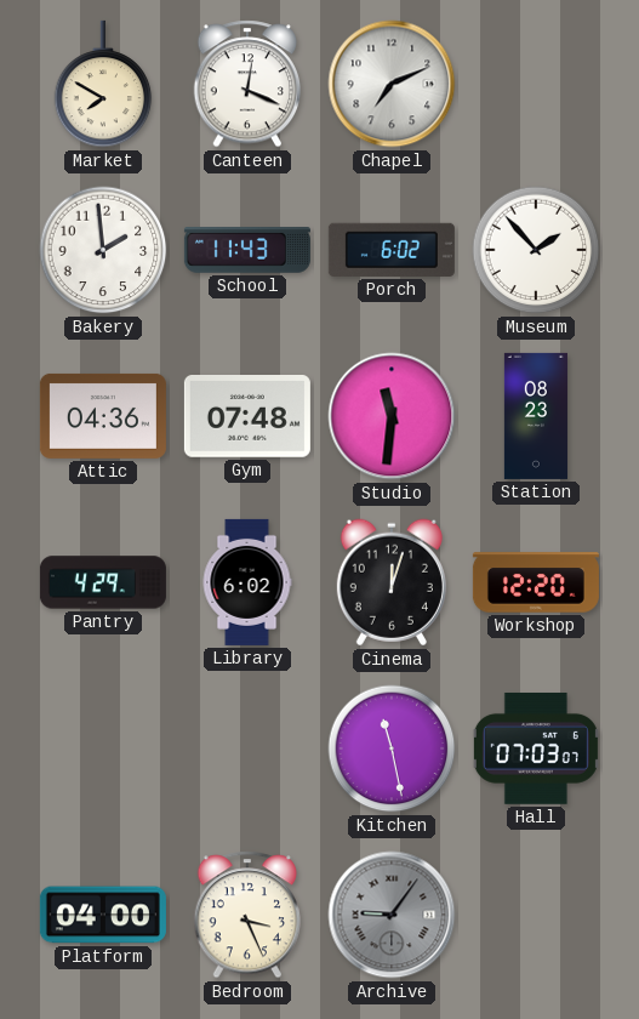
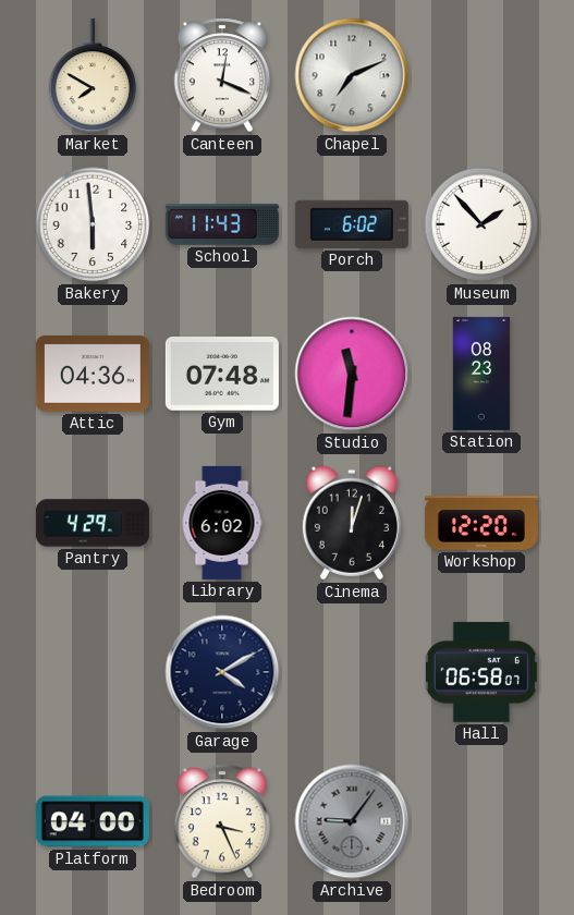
Bakery: 1:59 -> 5:59
Garage: none -> 4:10
Kitchen: 11:28 -> none
Hall: 07:03 -> 06:58
